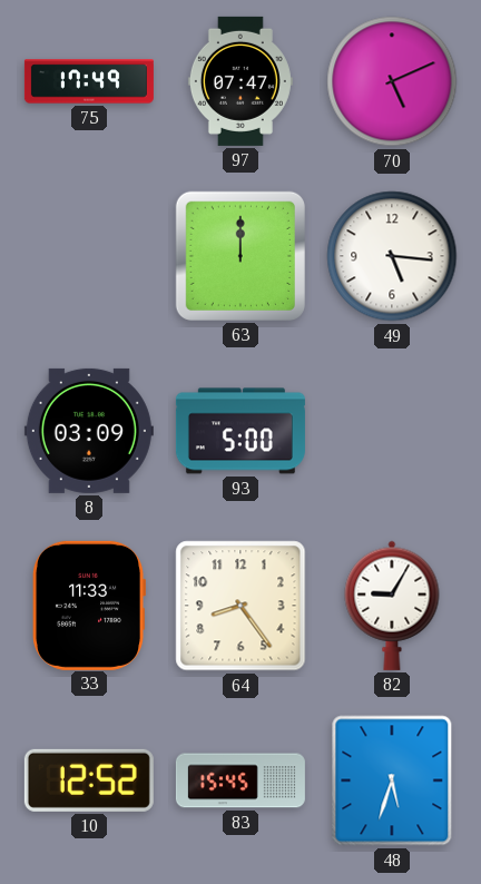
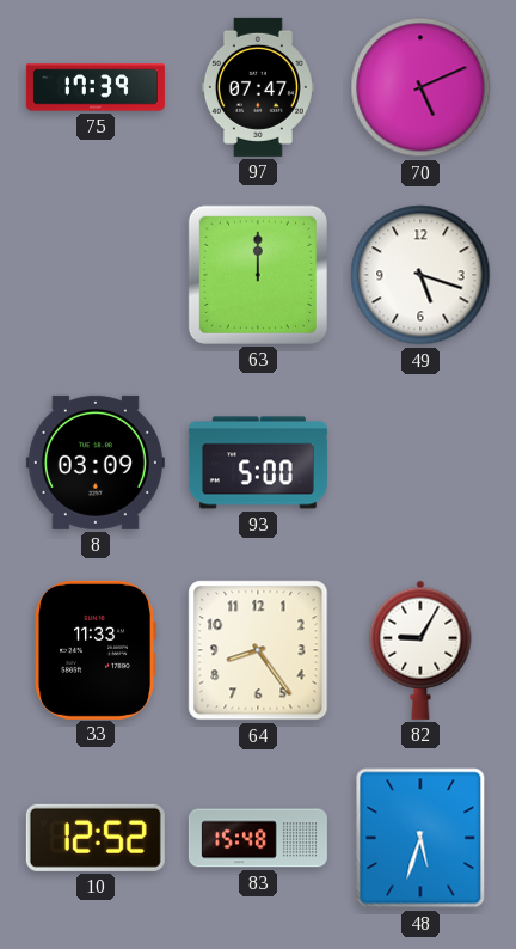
75: 17:49 -> 17:39
49: 5:16 -> 5:18
83: 15:45 -> 15:48
